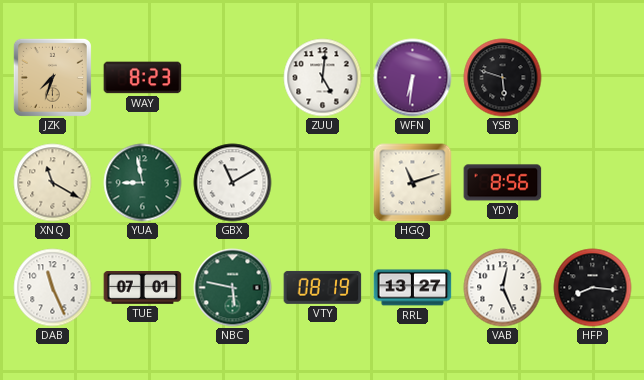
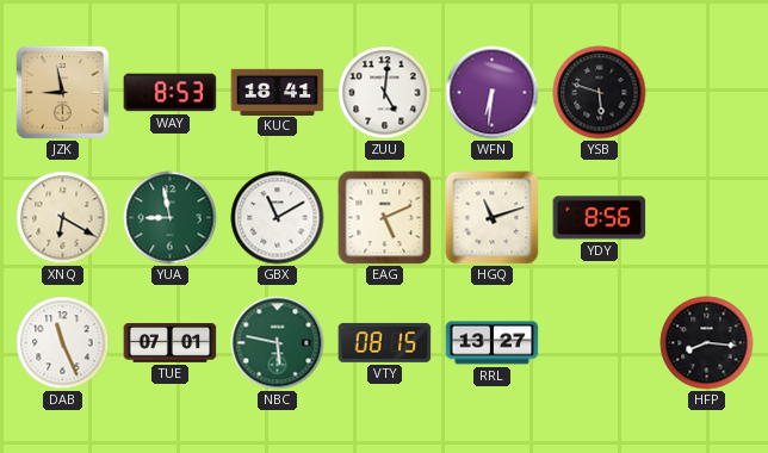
JZK: 7:33 -> 8:58
WAY: 8:23 -> 8:53
KUC: none -> 18:41
XNQ: 11:20 -> 6:20
EAG: none -> 5:11
VTY: 08:19 -> 08:15
VAB: 12:26 -> none
